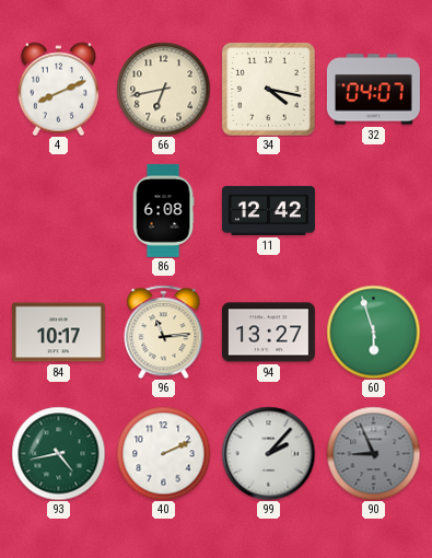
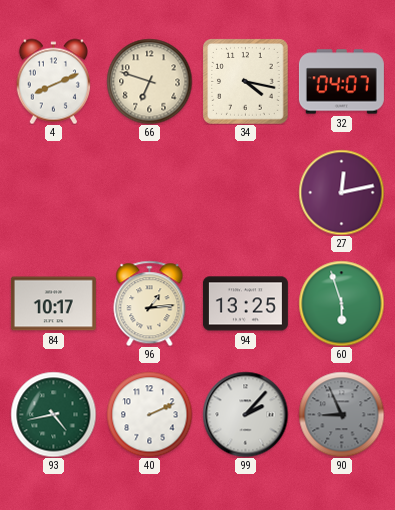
66: 6:43 -> 6:48
86: 6:08 -> none
11: 12:42 -> none
27: none -> 12:13
96: 11:14 -> 1:14
94: 13:27 -> 13:25
